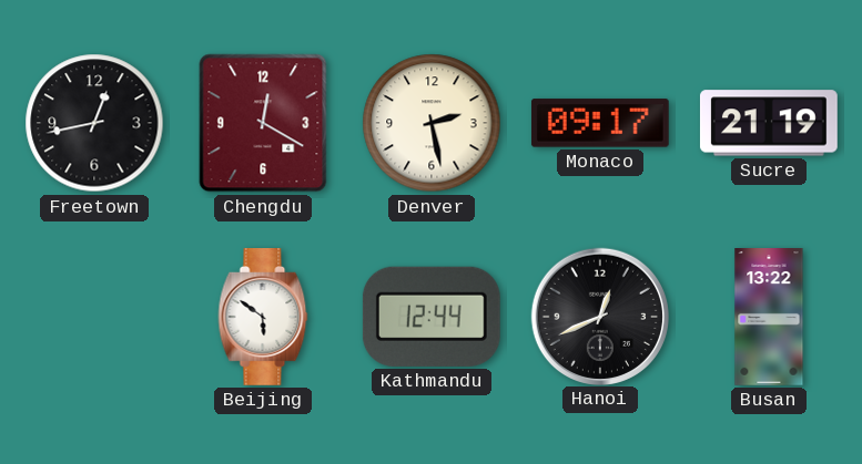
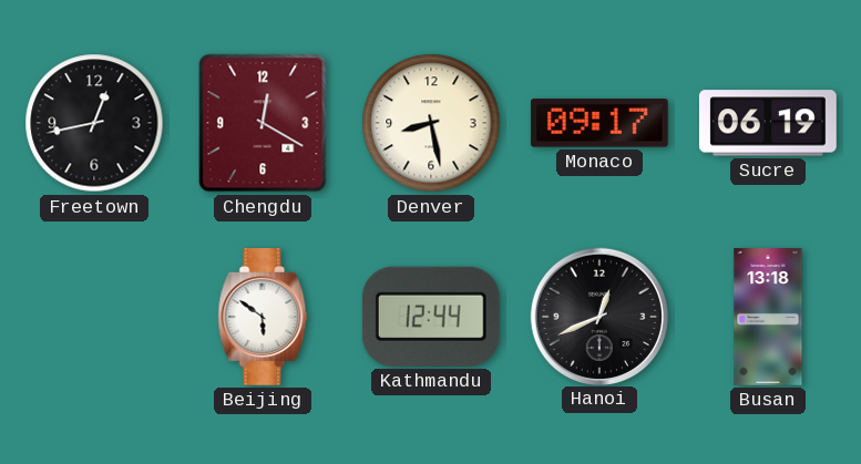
Denver: 2:28 -> 8:28
Sucre: 21:19 -> 06:19
Busan: 13:22 -> 13:18
